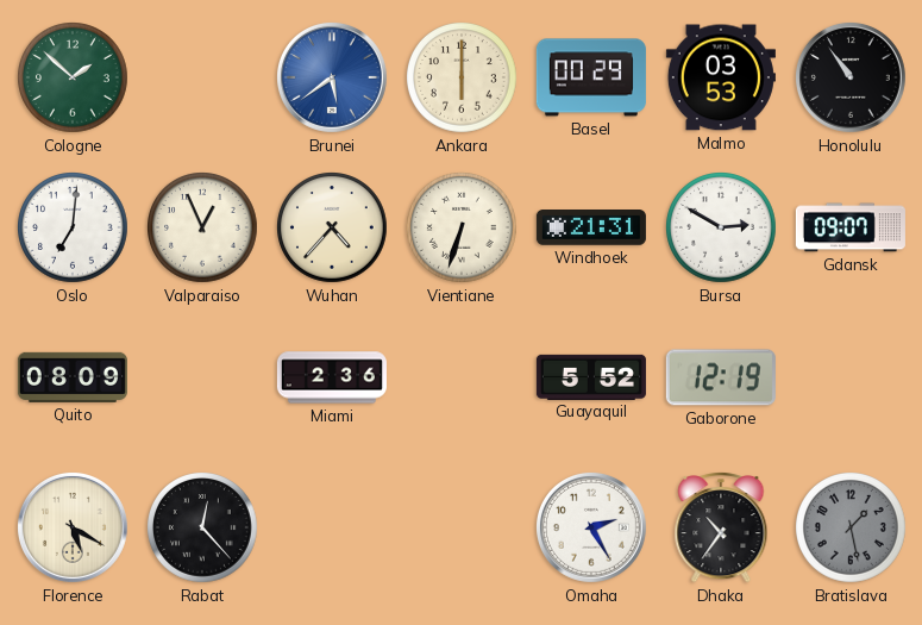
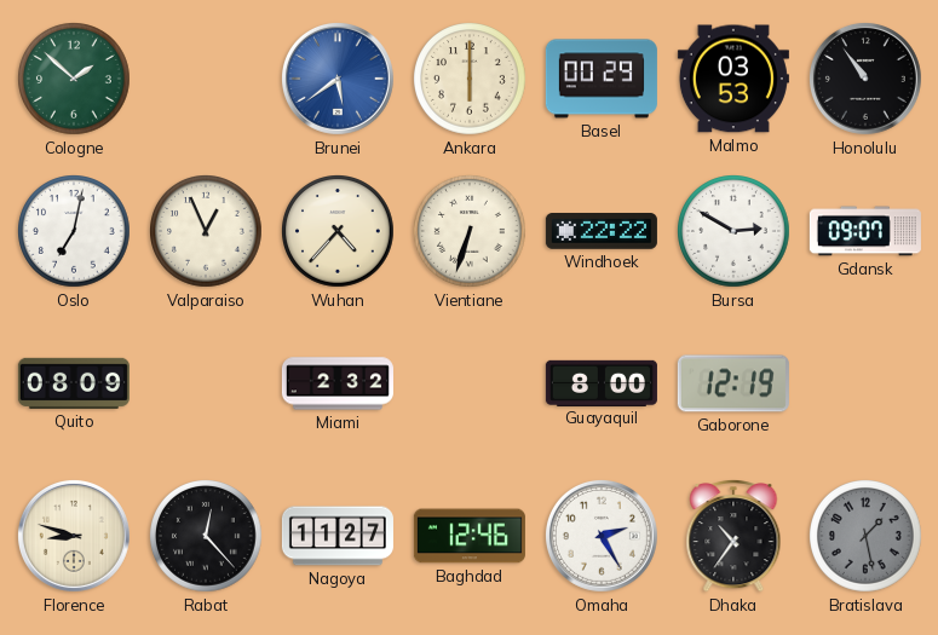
Oslo: 7:01 -> 7:02
Windhoek: 21:31 -> 22:22
Miami: 2:36 -> 2:32
Guayaquil: 5:52 -> 8:00
Florence: 5:20 -> 8:48
Nagoya: none -> 11:27
Baghdad: none -> 12:46
